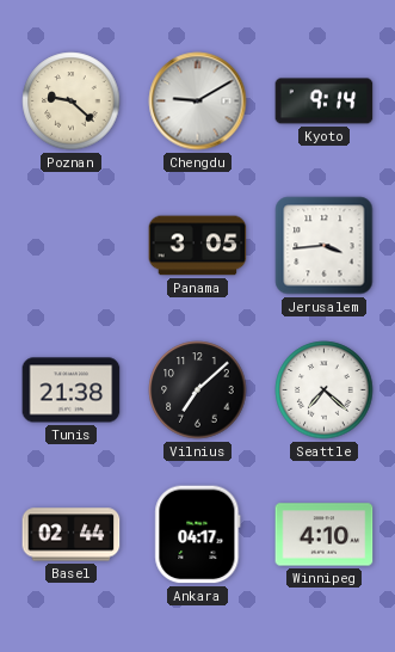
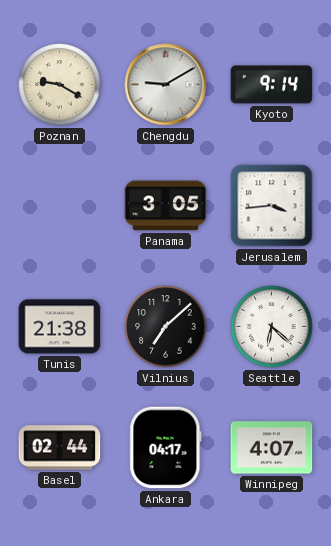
Poznan: 9:22 -> 9:20
Seattle: 7:22 -> 6:22
Winnipeg: 4:10 -> 4:07
